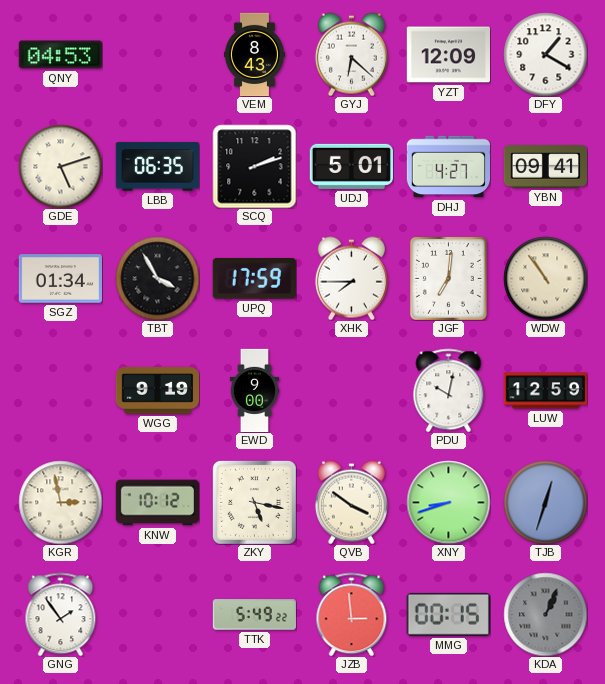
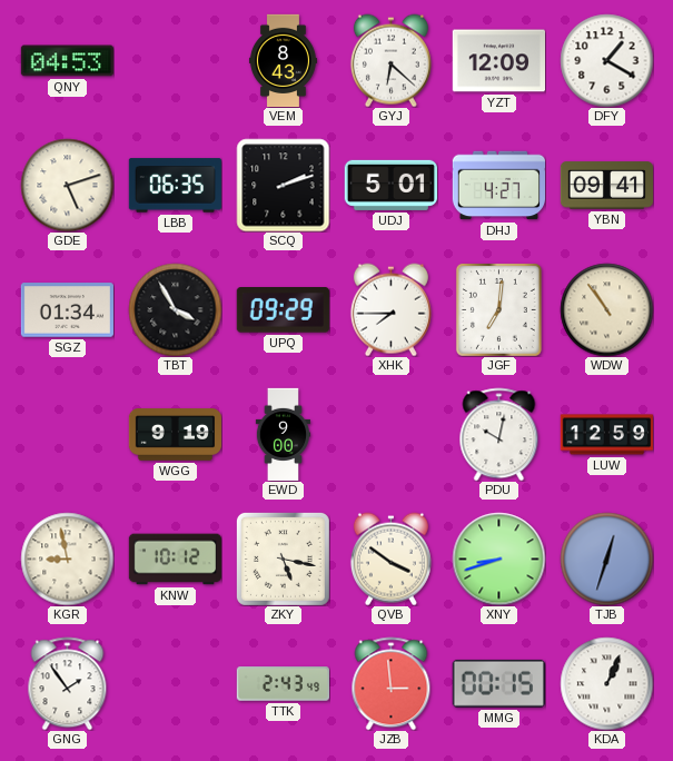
UPQ: 17:59 -> 09:29
KGR: 2:58 -> 8:58
TTK: 5:49 -> 2:43
KDA dial: grey -> white
